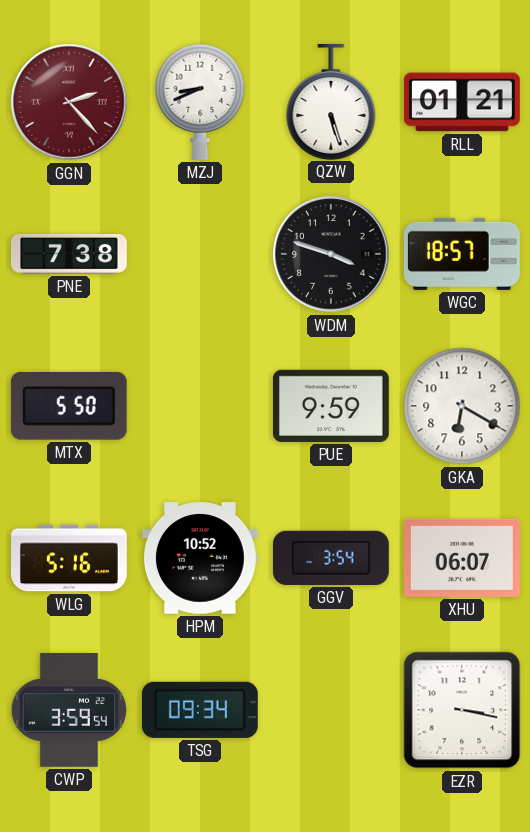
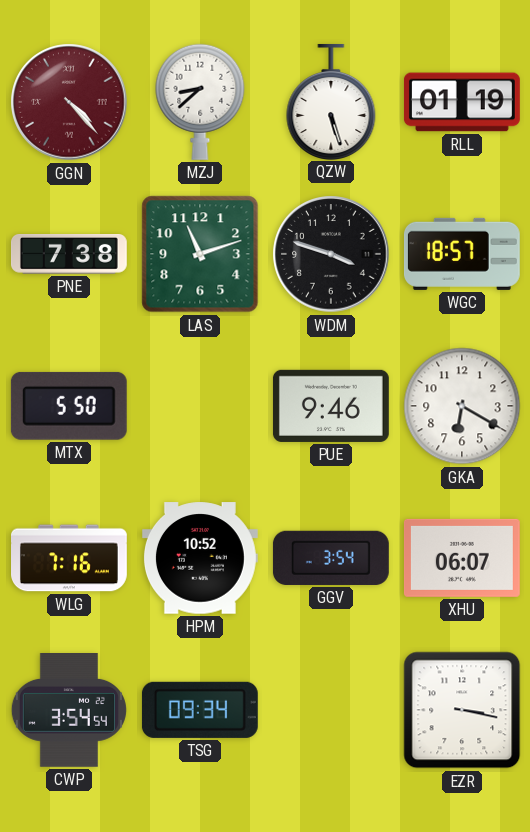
GGN: 2:23 -> 4:23
MZJ: 8:41 -> 8:38
RLL: 01:21 -> 01:19
LAS: none -> 11:12
PUE: 9:59 -> 9:46
WLG: 5:16 -> 7:16
CWP: 3:59 -> 3:54
